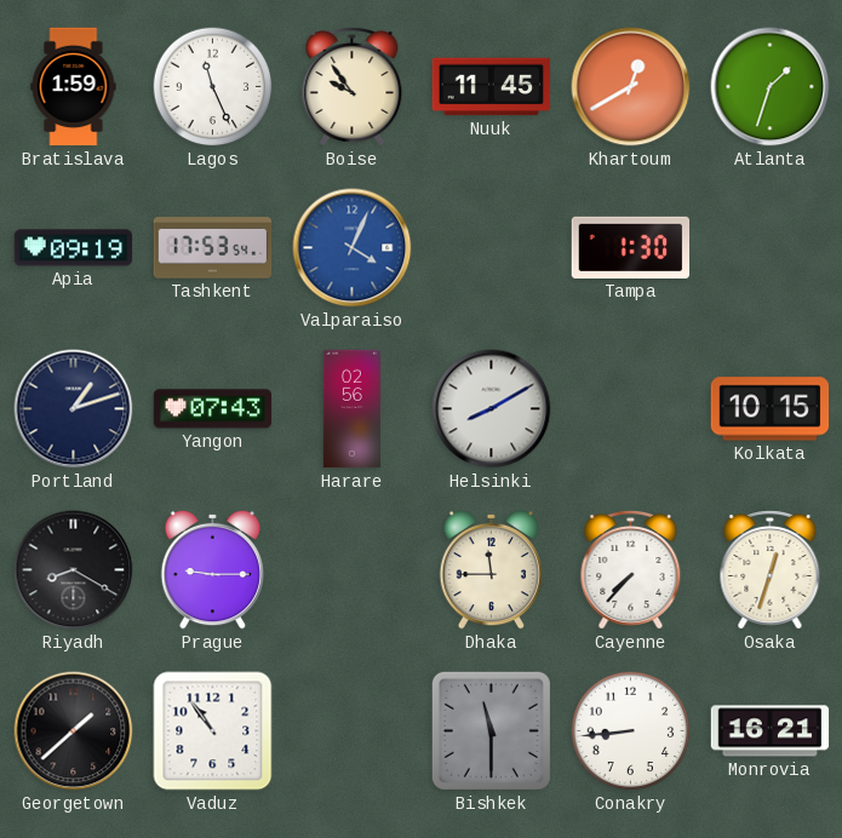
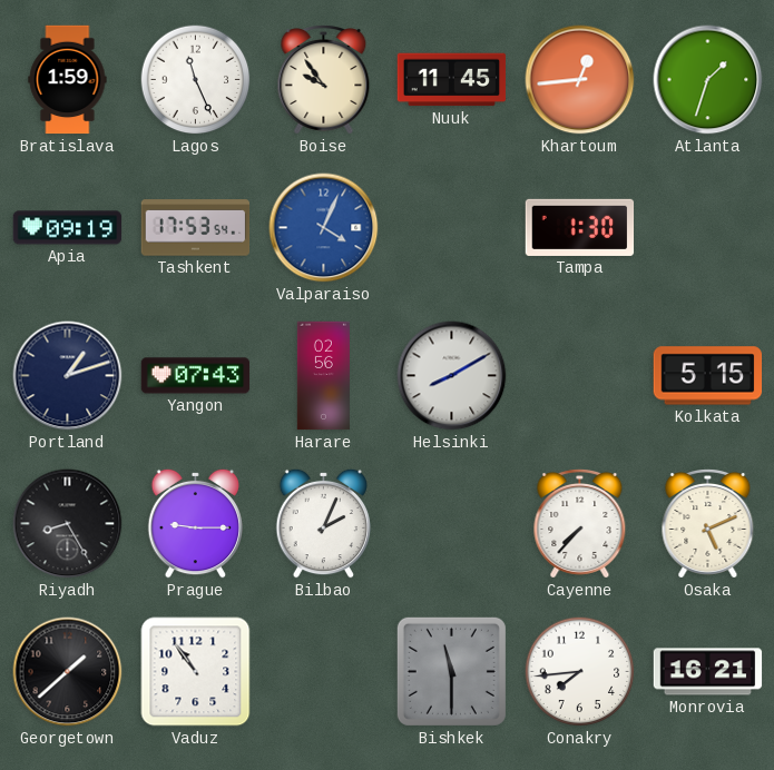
Khartoum: 12:40 -> 12:44
Kolkata: 10:15 -> 5:15
Riyadh: 8:20 -> 8:25
Bilbao: none -> 2:04
Dhaka: 11:45 -> none
Osaka: 12:33 -> 5:11
Conakry: 8:44 -> 7:44
